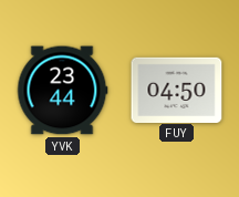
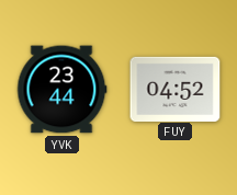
FUY: 04:50 -> 04:52
